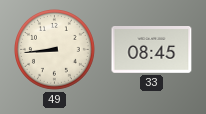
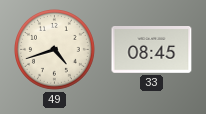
49: 8:44 -> 4:42
